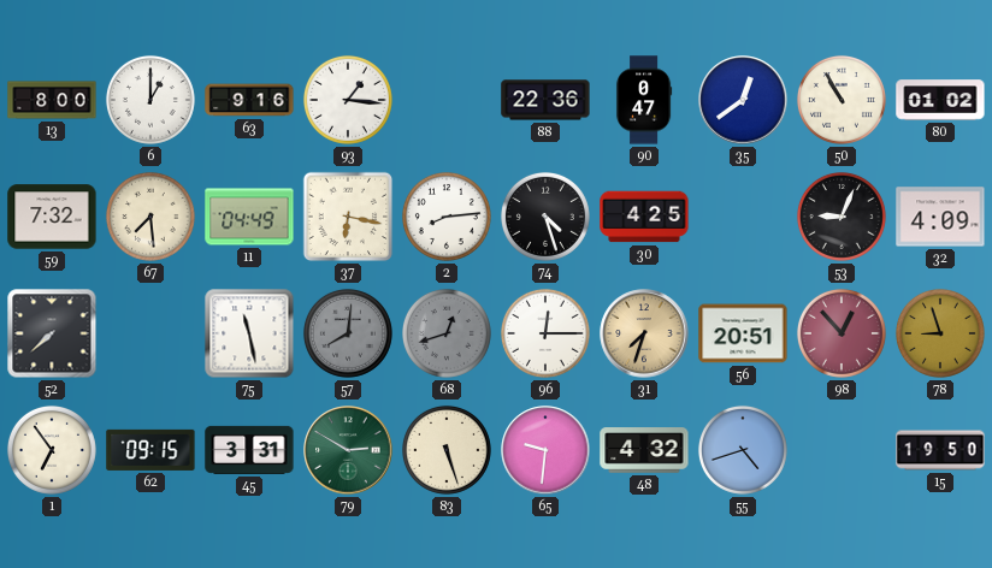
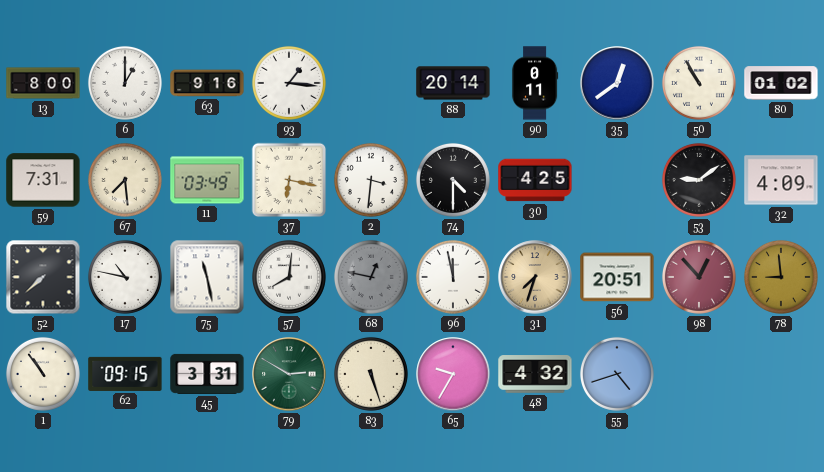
88: 22:36 -> 20:14
90: 0:47 -> 0:11
59: 7:32 -> 7:31
11: 04:49 -> 03:49
2: 8:14 -> 3:31
74: 4:27 -> 4:30
53: 9:04 -> 9:09
17: none -> 10:47
57 dial: grey -> white
68: 12:42 -> 12:47
96: 12:15 -> 11:58
78: 8:57 -> 8:59
1: 6:54 -> 10:54
65: 9:31 -> 9:35
15: 19:50 -> none
